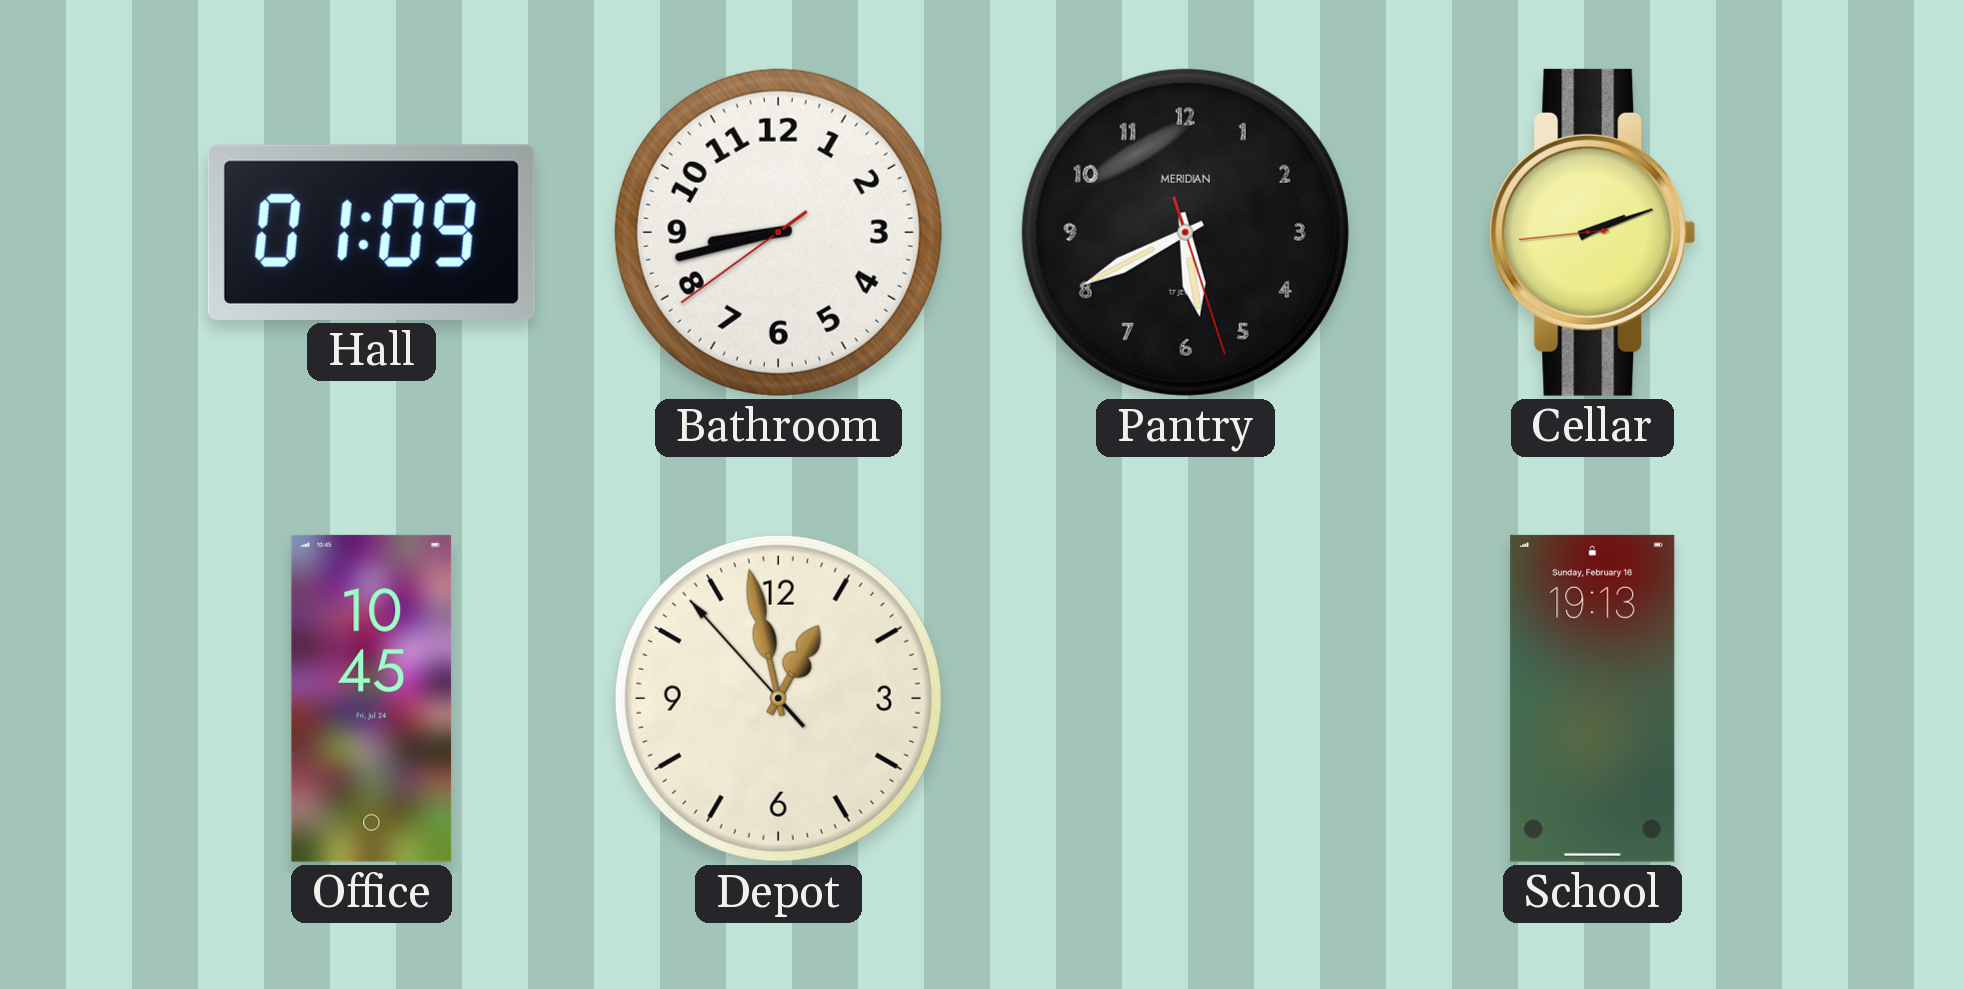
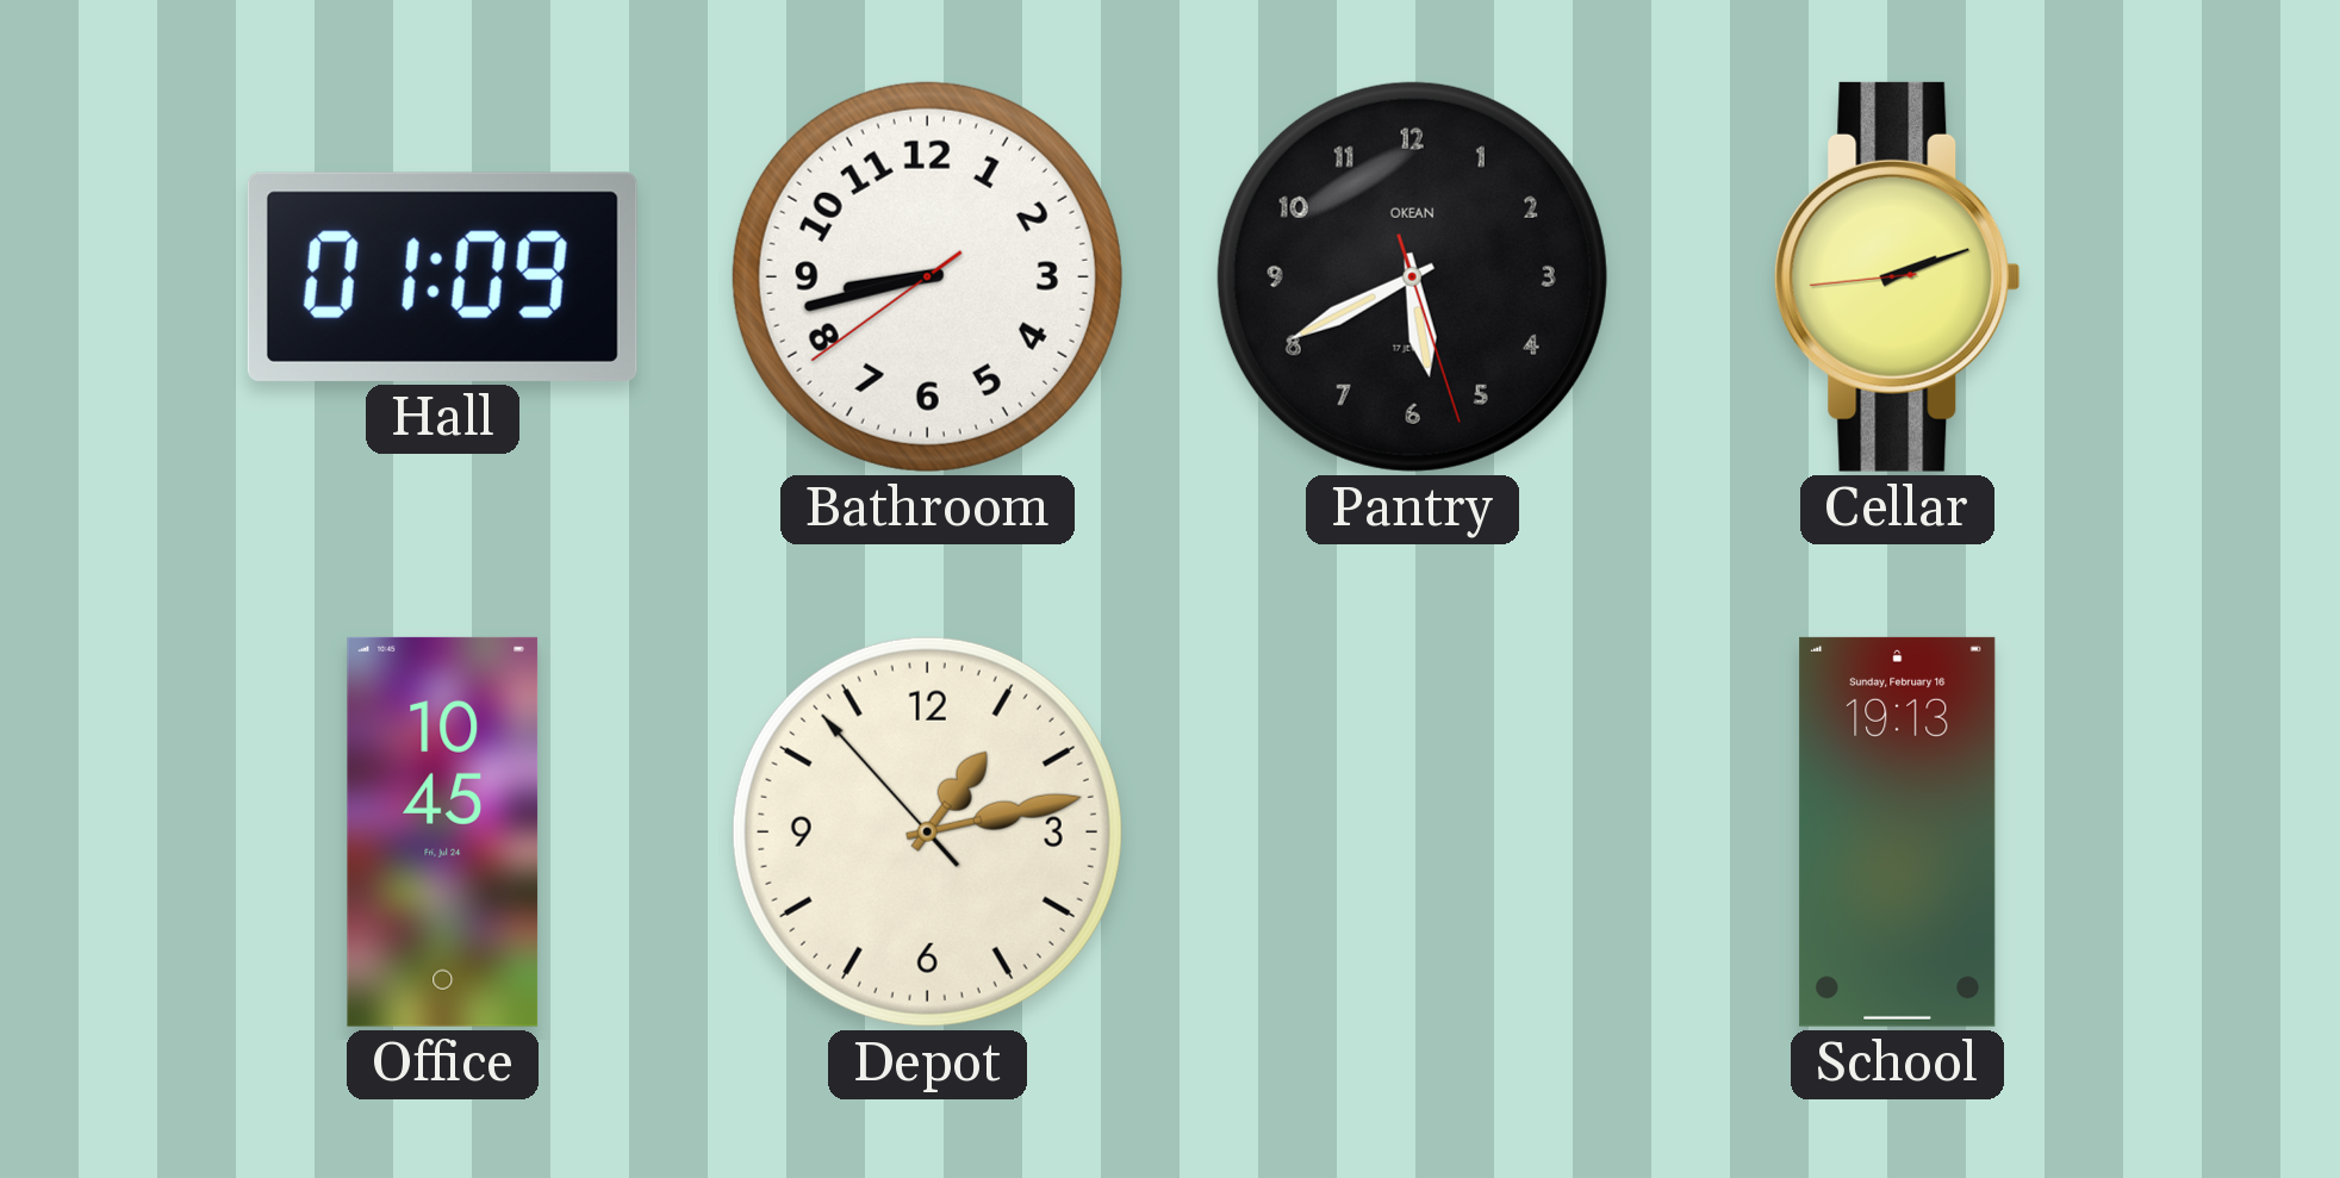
Pantry brand: MERIDIAN -> OKEAN
Depot: 12:57 -> 1:12
